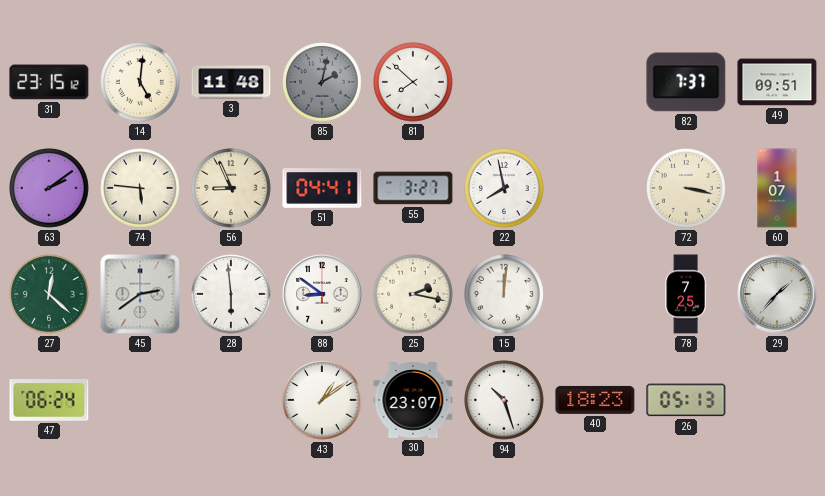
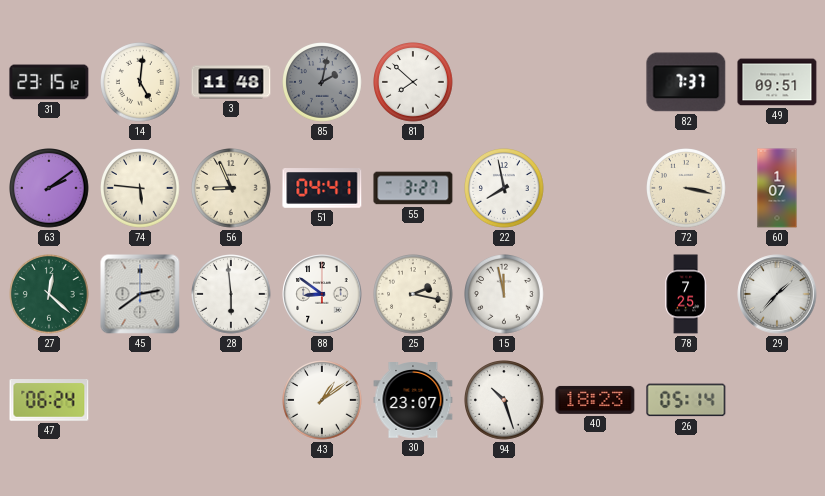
15: 12:01 -> 11:58
26: 05:13 -> 05:14
